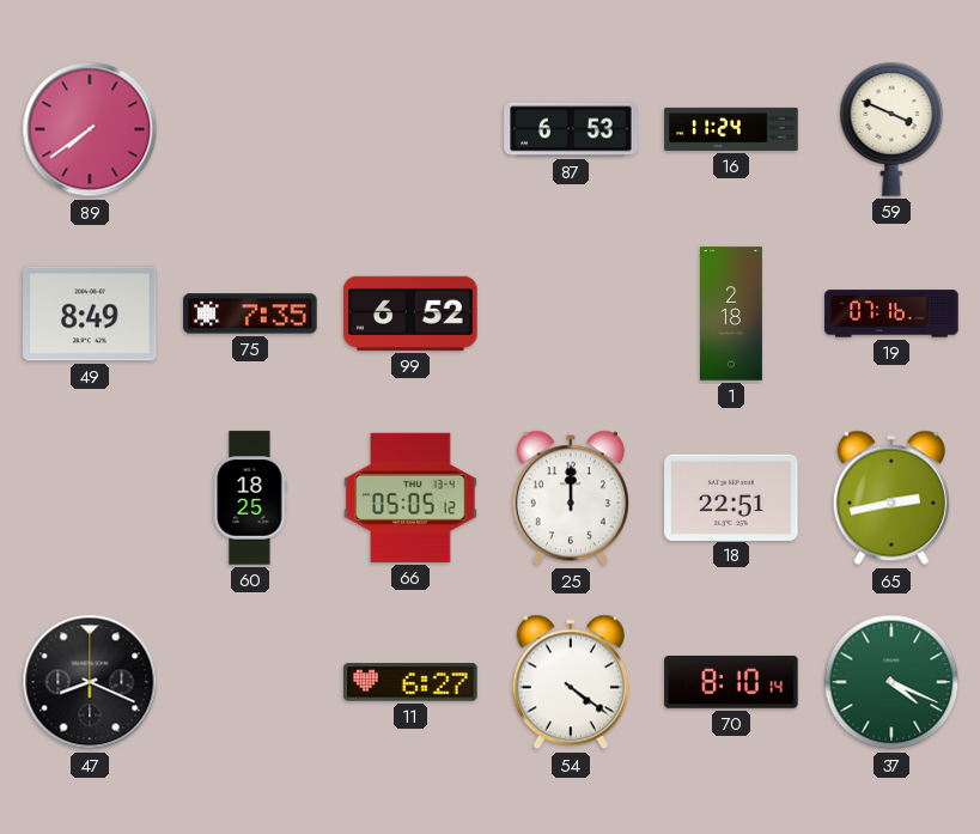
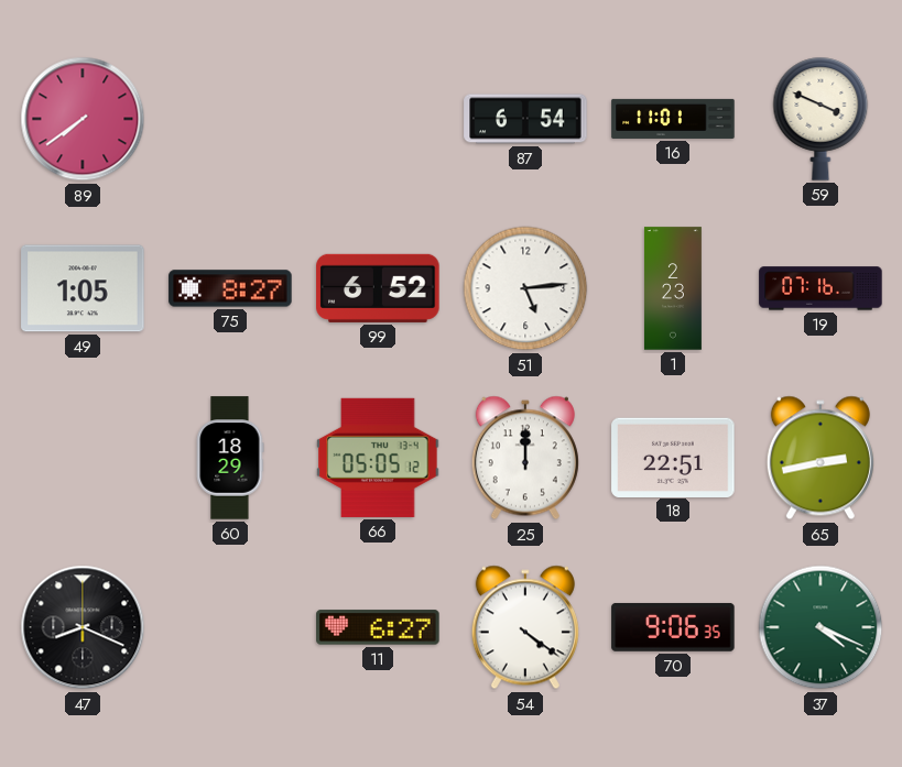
87: 6:53 -> 6:54
16: 11:24 -> 11:01
49: 8:49 -> 1:05
75: 7:35 -> 8:27
51: none -> 5:14
1: 2:18 -> 2:23
60: 18:25 -> 18:29
70: 8:10 -> 9:06
